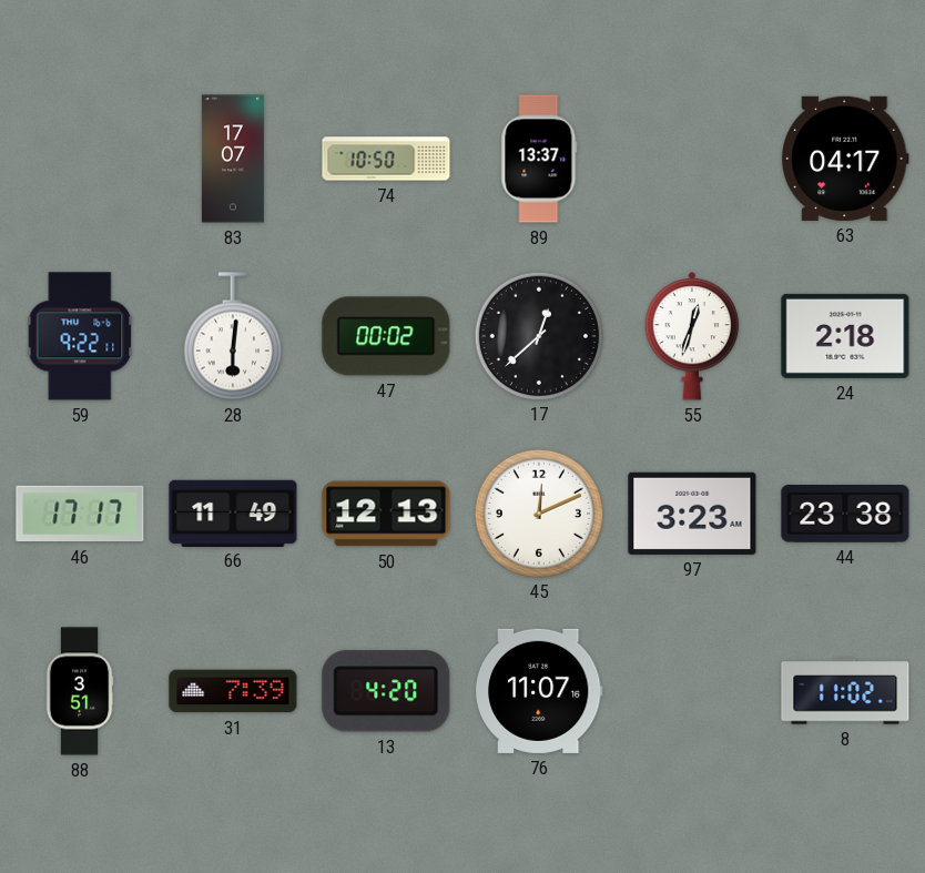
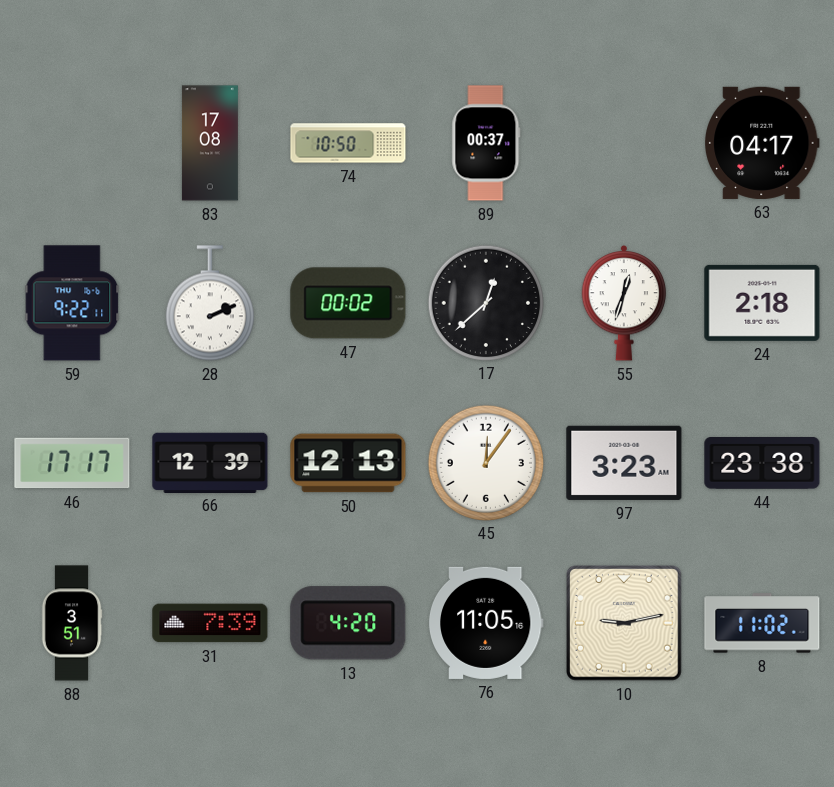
83: 17:07 -> 17:08
89: 13:37 -> 00:37
28: 6:01 -> 2:11
66: 11:49 -> 12:39
45: 12:11 -> 12:06
76: 11:07 -> 11:05
10: none -> 9:13
